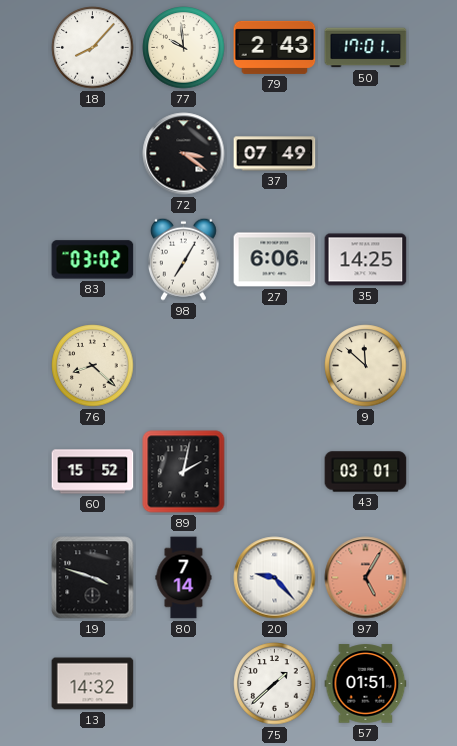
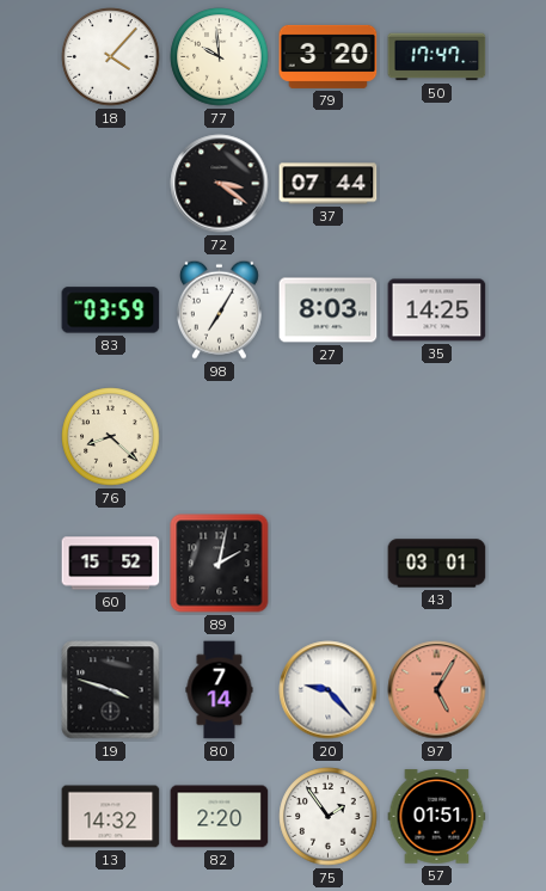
18: 8:07 -> 4:07
79: 2:43 -> 3:20
50: 17:01 -> 17:47
37: 07:49 -> 07:44
83: 03:02 -> 03:59
27: 6:06 -> 8:03
9: 11:52 -> none
82: none -> 2:20
75: 1:38 -> 1:54
